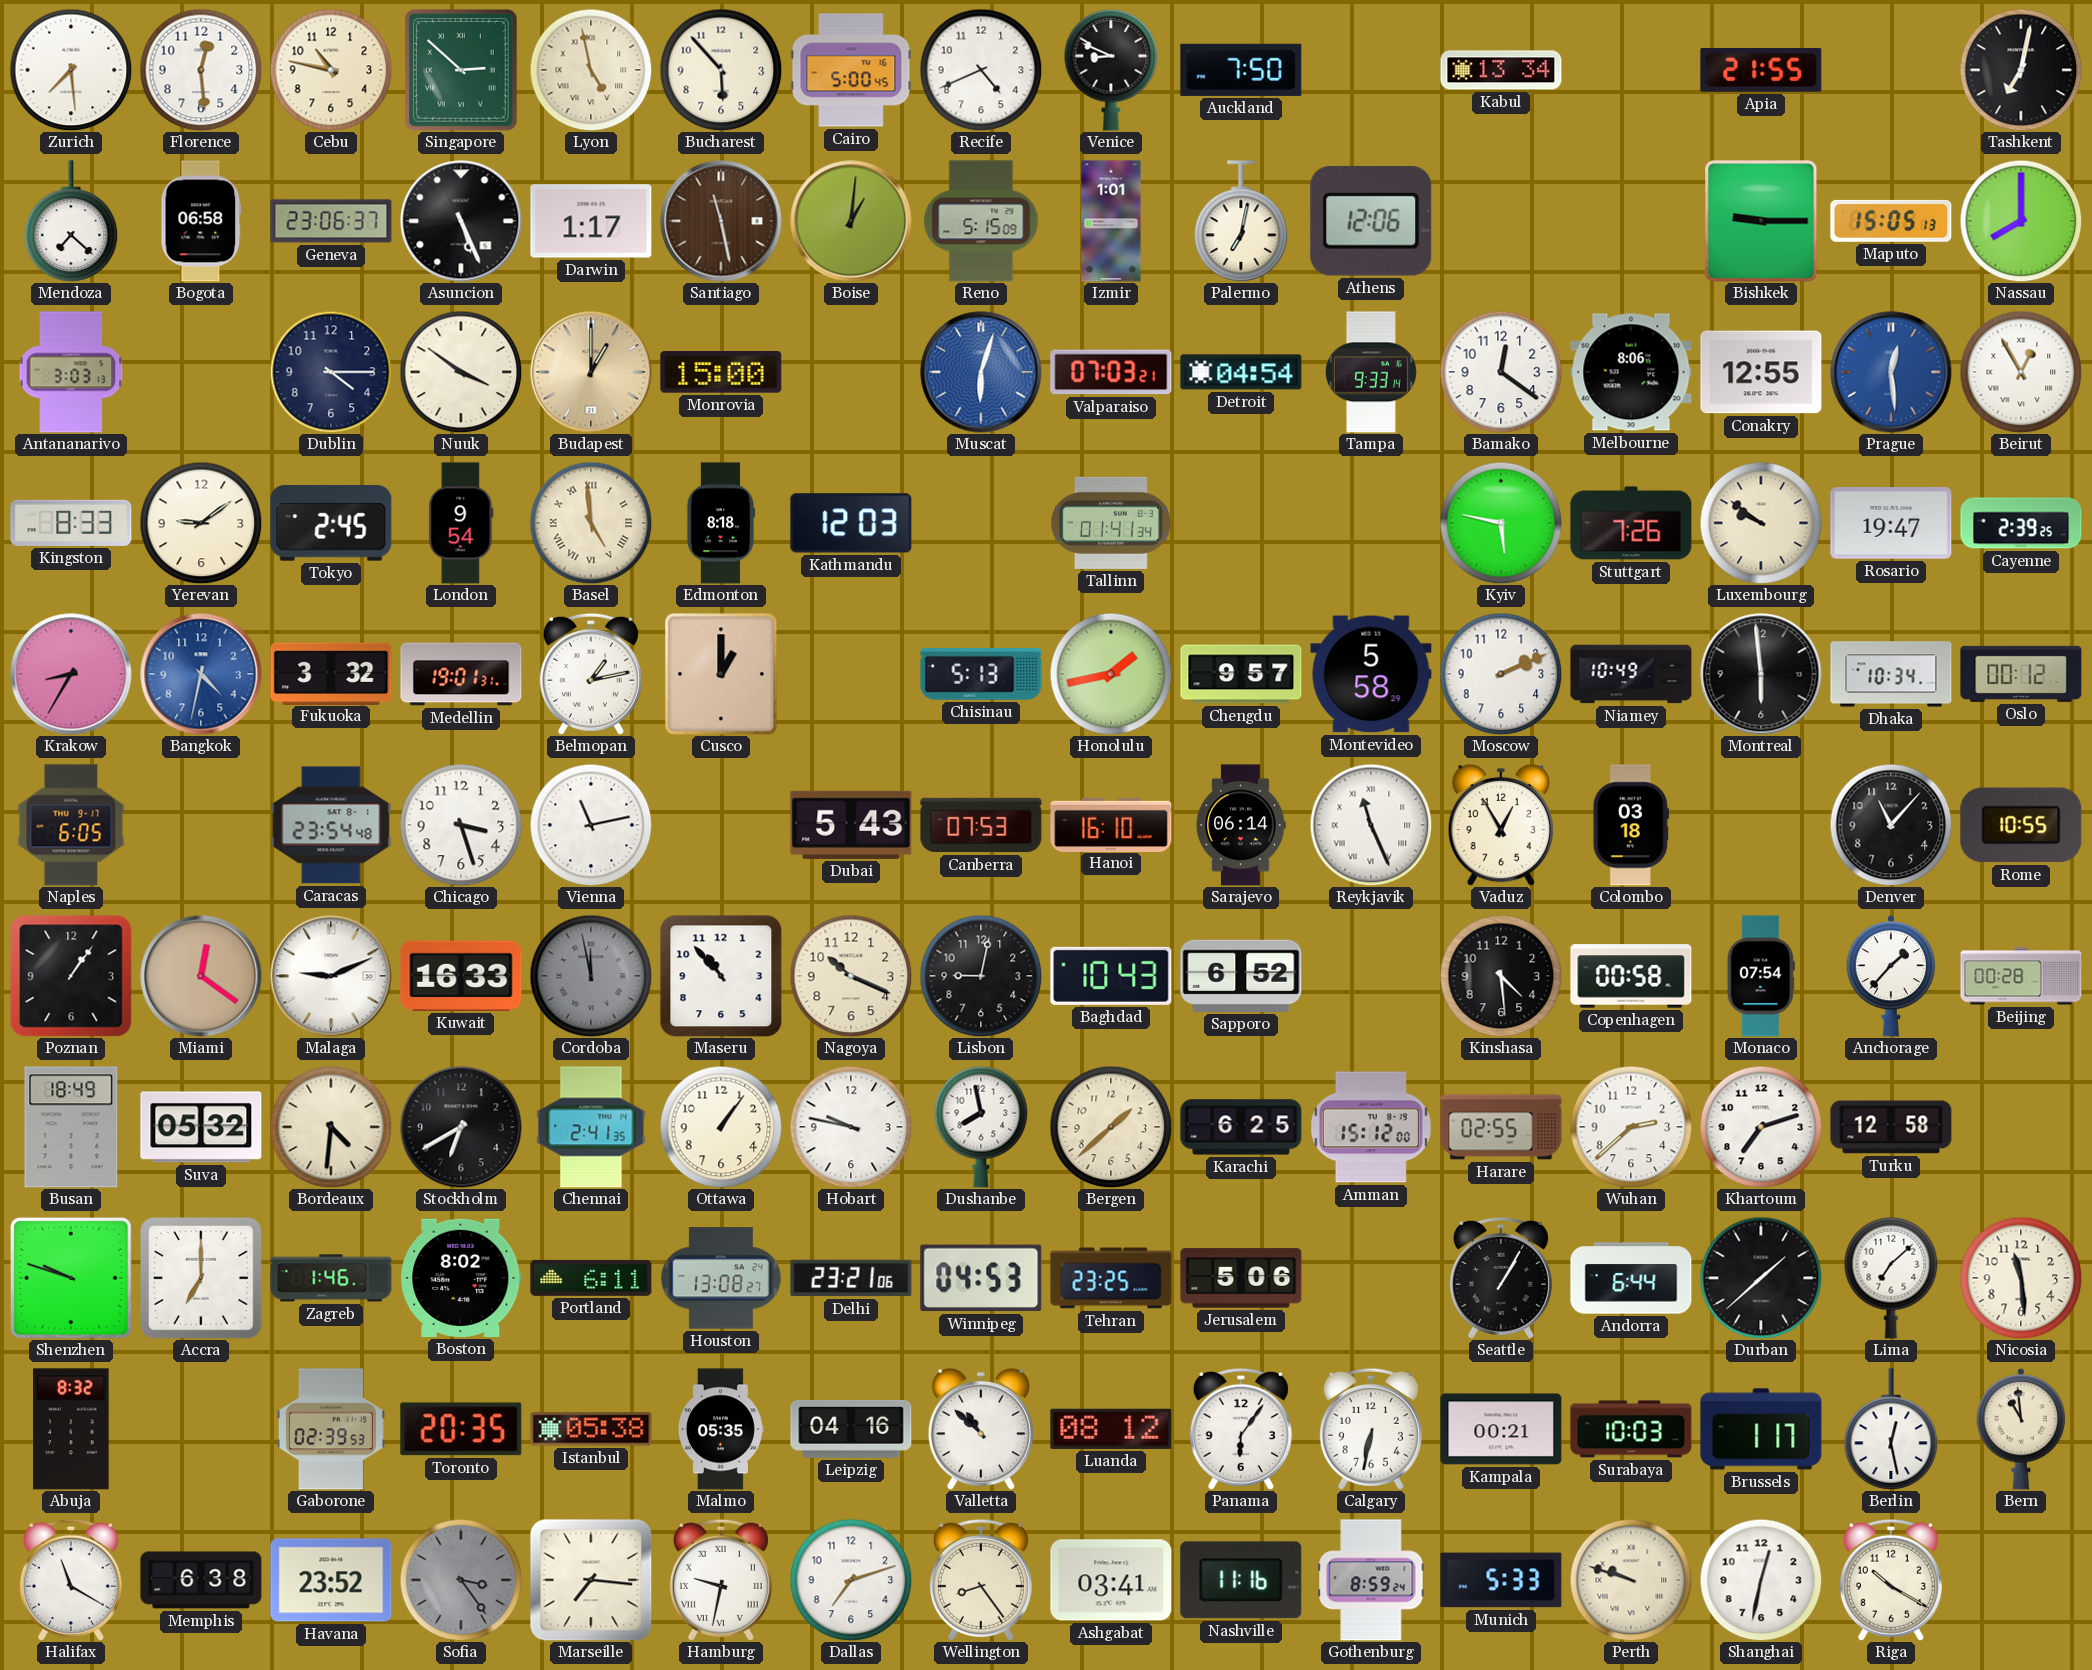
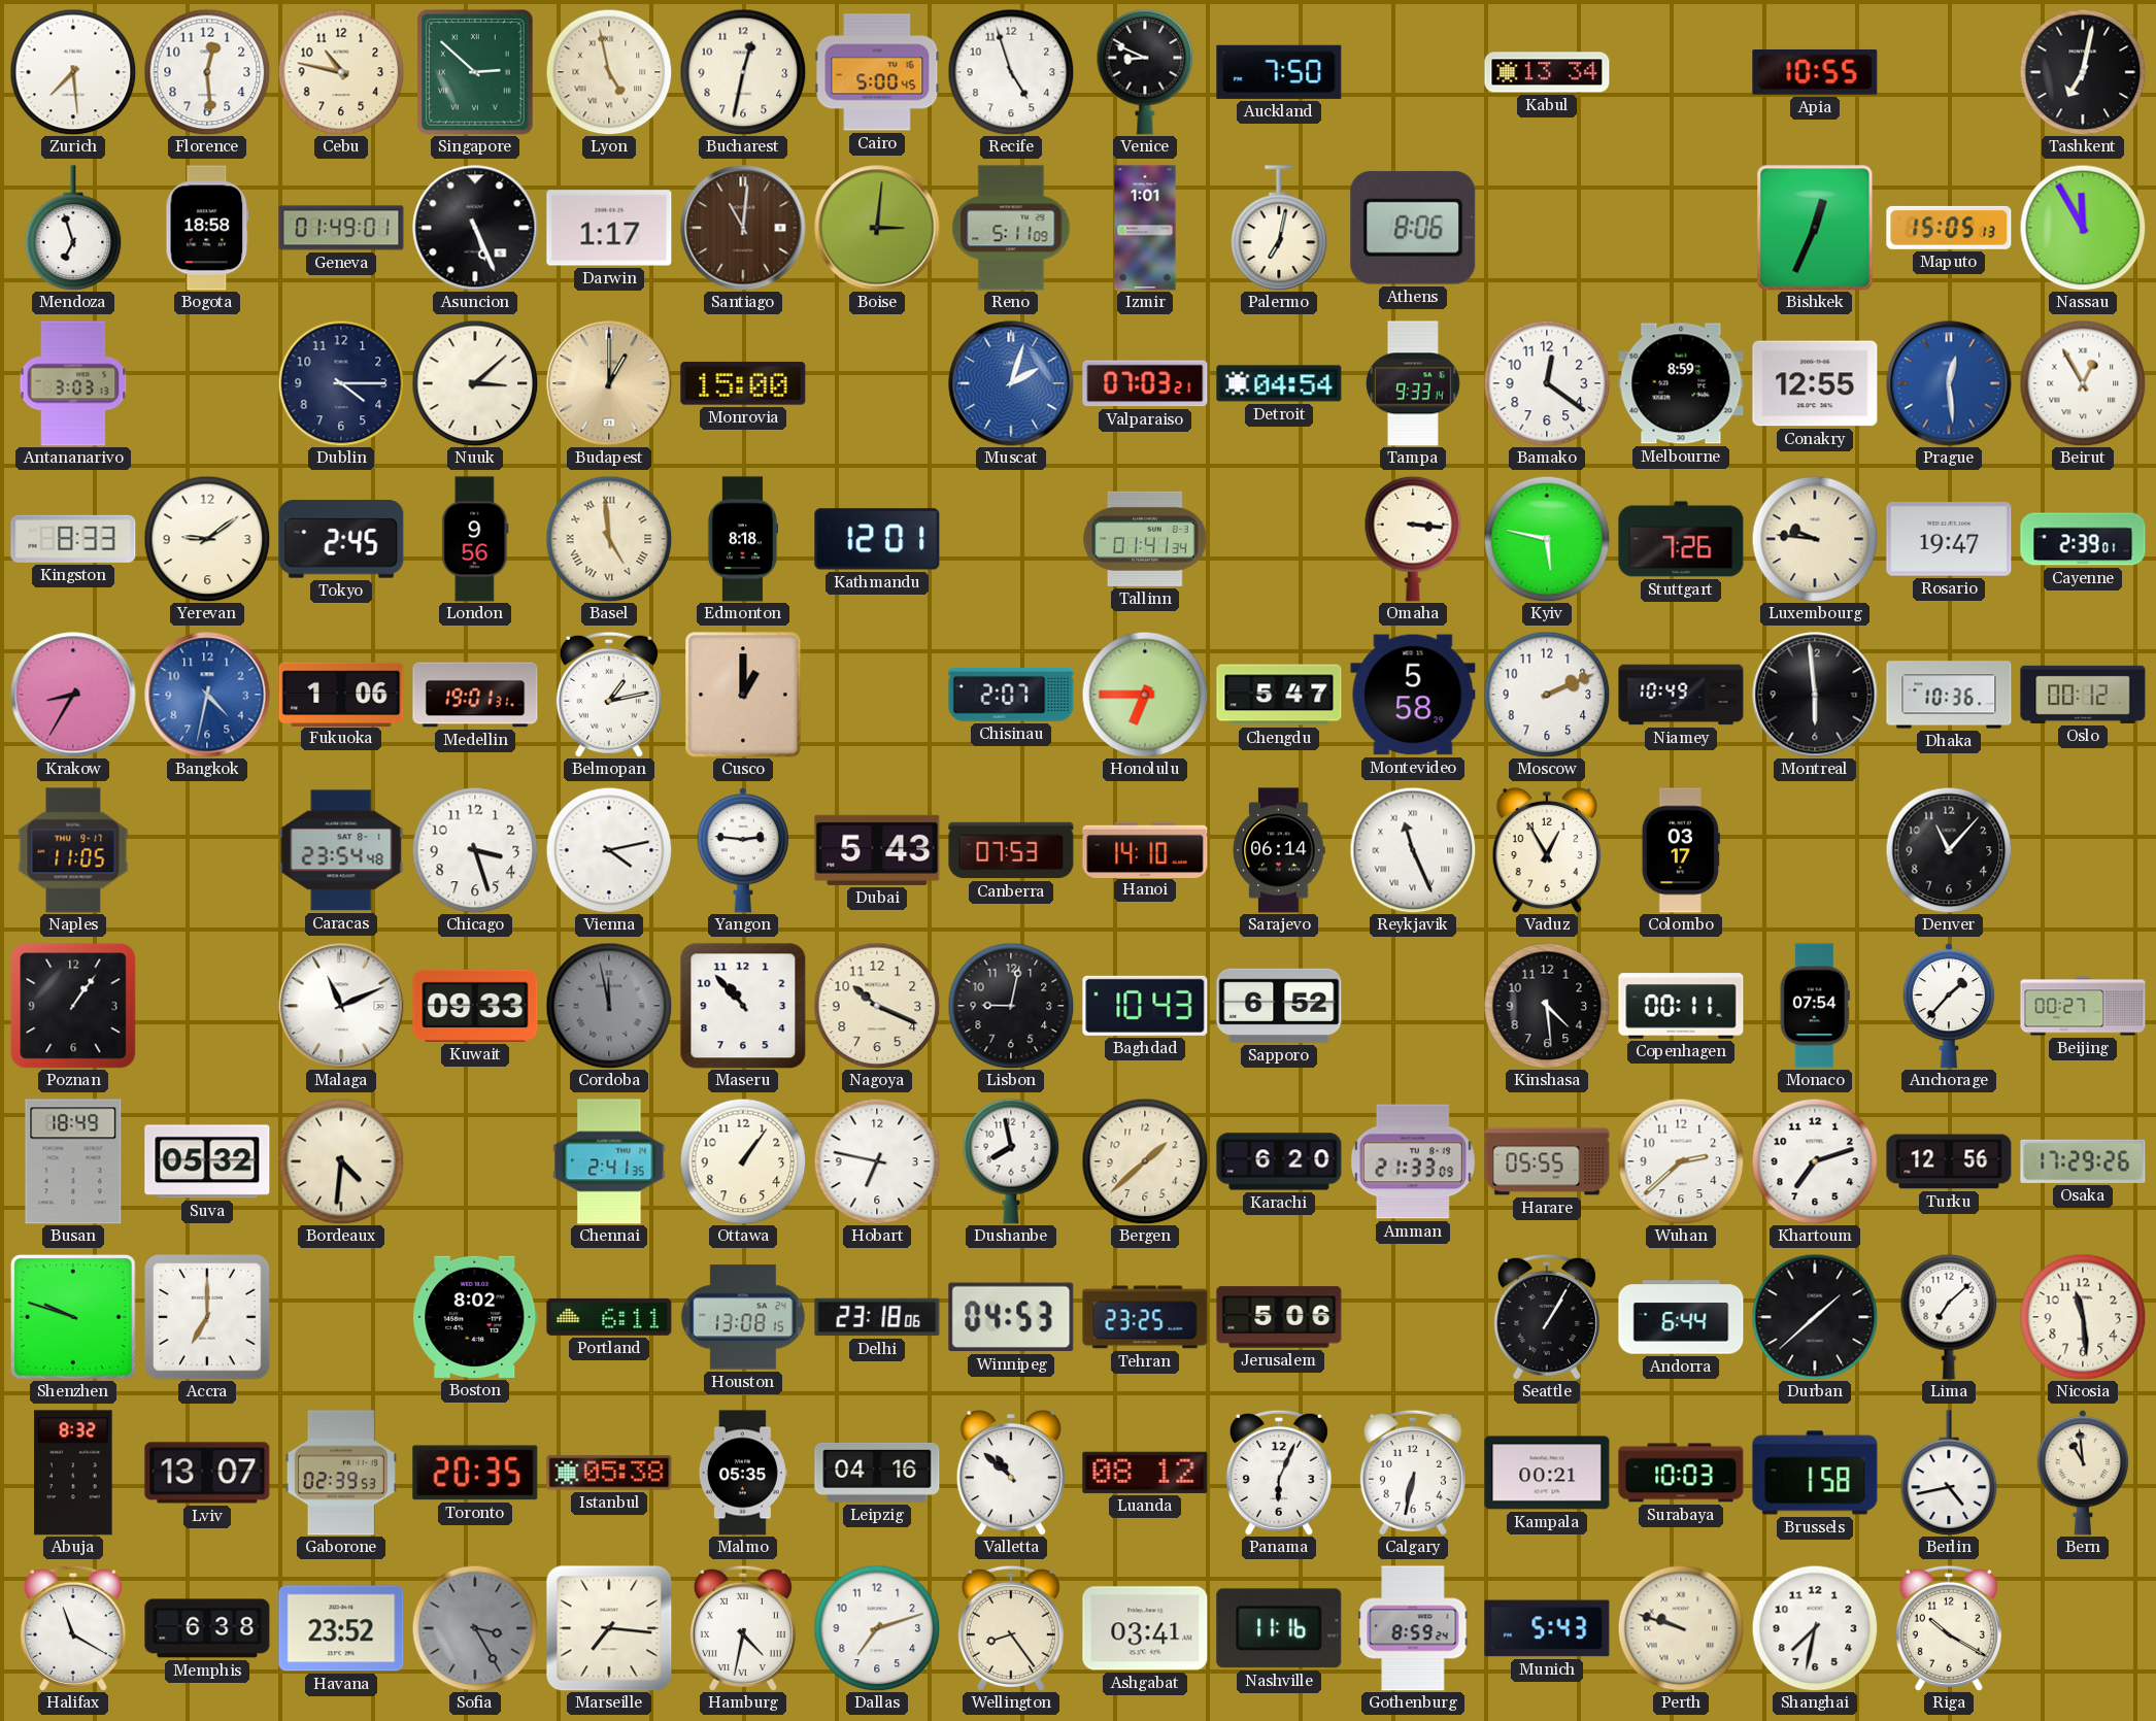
Bucharest: 5:53 -> 12:32
Recife: 4:41 -> 4:57
Apia: 21:55 -> 10:55
Mendoza: 7:22 -> 6:57
Bogota: 06:58 -> 18:58
Geneva: 23:06 -> 01:49
Santiago: 11:28 -> 11:01
Boise: 1:01 -> 3:01
Reno: 5:15 -> 5:11
Athens: 12:06 -> 8:06
Bishkek: 9:15 -> 12:34
Nassau: 8:00 -> 11:55
Nuuk: 3:51 -> 3:08
Muscat: 6:03 -> 2:03
Melbourne: 8:06 -> 8:59
London: 9:54 -> 9:56
Kathmandu: 12:03 -> 12:01
Omaha: none -> 3:16
Luxembourg: 9:51 -> 9:46
Cayenne: 2:39:25 -> 2:39:01
Fukuoka: 3:32 -> 1:06
Chisinau: 5:13 -> 2:07
Honolulu: 1:43 -> 6:45
Chengdu: 9:57 -> 5:47
Dhaka: 10:34 -> 10:36
Naples: 6:05 -> 11:05
Vienna: 11:13 -> 4:13
Yangon: none -> 2:46
Hanoi: 16:10 -> 14:10
Colombo: 03:18 -> 03:17
Rome: 10:55 -> none
Miami: 12:21 -> none
Malaga: 9:11 -> 11:11
Kuwait: 16:33 -> 09:33
Copenhagen: 00:58 -> 00:11
Beijing: 00:28 -> 00:27
Stockholm: 6:40 -> none
Hobart: 9:47 -> 6:47
Karachi: 6:25 -> 6:20
Amman: 15:12 -> 21:33
Harare: 02:55 -> 05:55
Turku: 12:58 -> 12:56
Osaka: none -> 17:29
Zagreb: 1:46 -> none
Houston: 13:08:27 -> 13:08:15
Delhi: 23:21 -> 23:18
Lviv: none -> 13:07
Panama: 6:06 -> 6:04
Brussels: 1:17 -> 1:58
Berlin: 12:28 -> 4:43
Sofia: 3:24 -> 3:25
Hamburg: 9:32 -> 4:32
Munich: 5:33 -> 5:43
Shanghai: 12:32 -> 7:32
